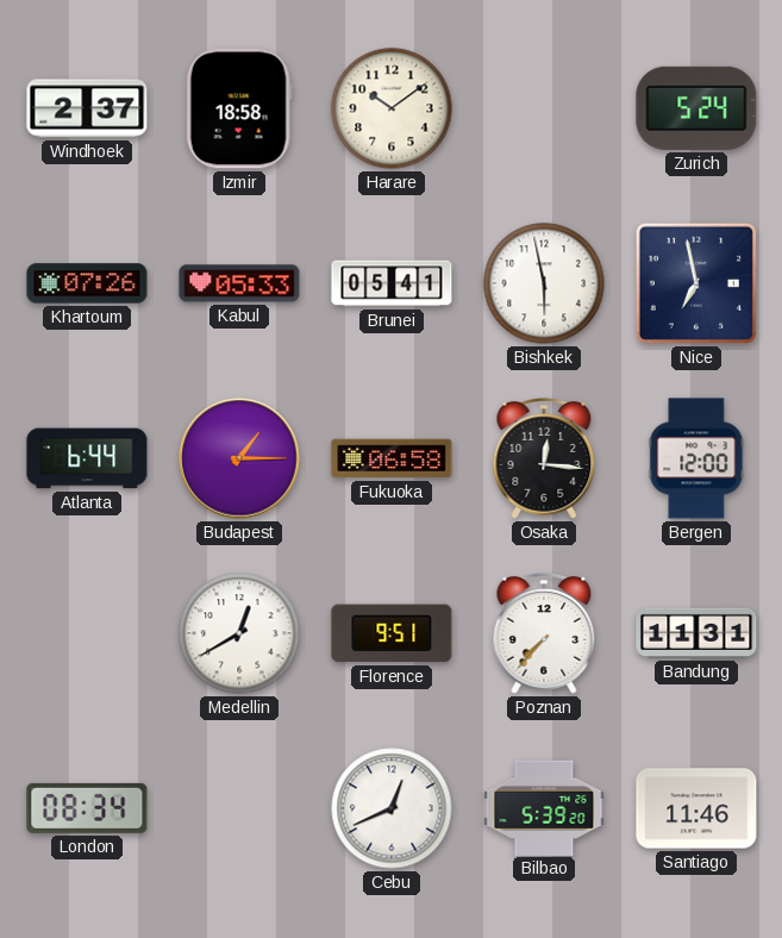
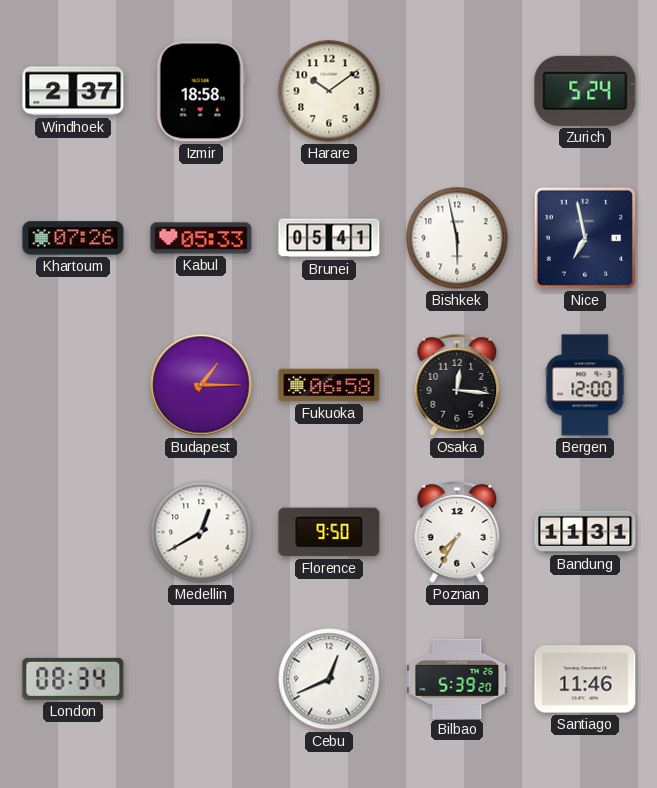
Atlanta: 6:44 -> none
Florence: 9:51 -> 9:50
Poznan: 7:37 -> 7:35
